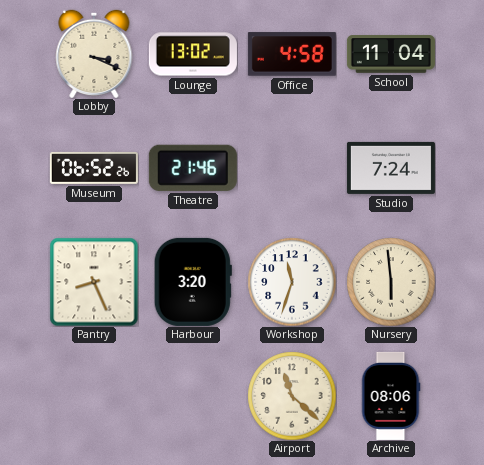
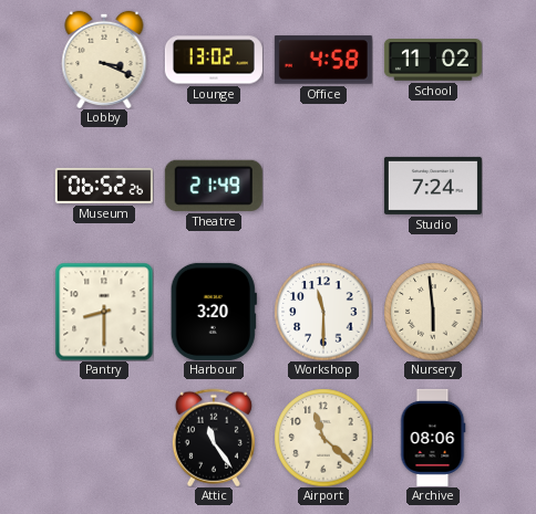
School: 11:04 -> 11:02
Theatre: 21:46 -> 21:49
Pantry: 8:26 -> 8:30
Workshop: 11:33 -> 11:30
Attic: none -> 11:24
